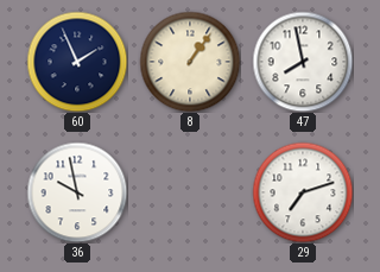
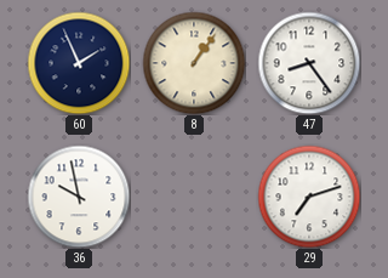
47: 7:58 -> 8:24
